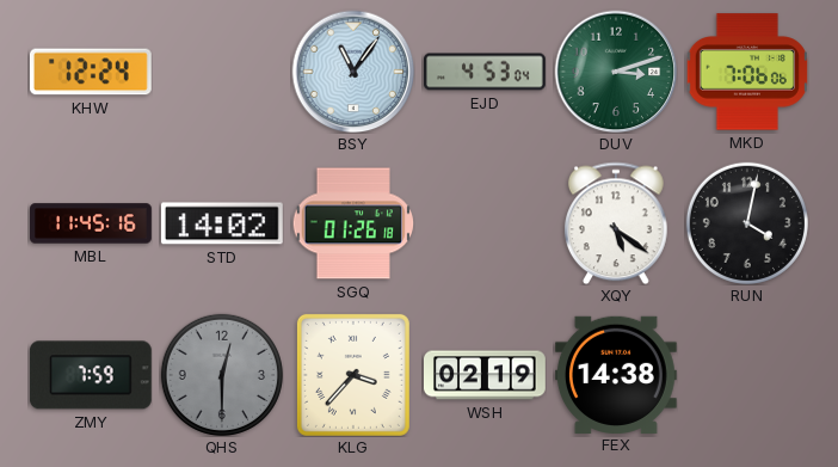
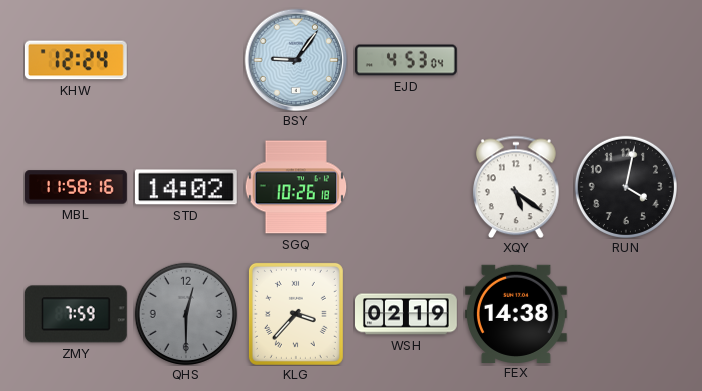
BSY: 11:06 -> 9:06
DUV: 3:12 -> none
MKD: 7:06 -> none
MBL: 11:45 -> 11:58
SGQ: 01:26 -> 10:26
